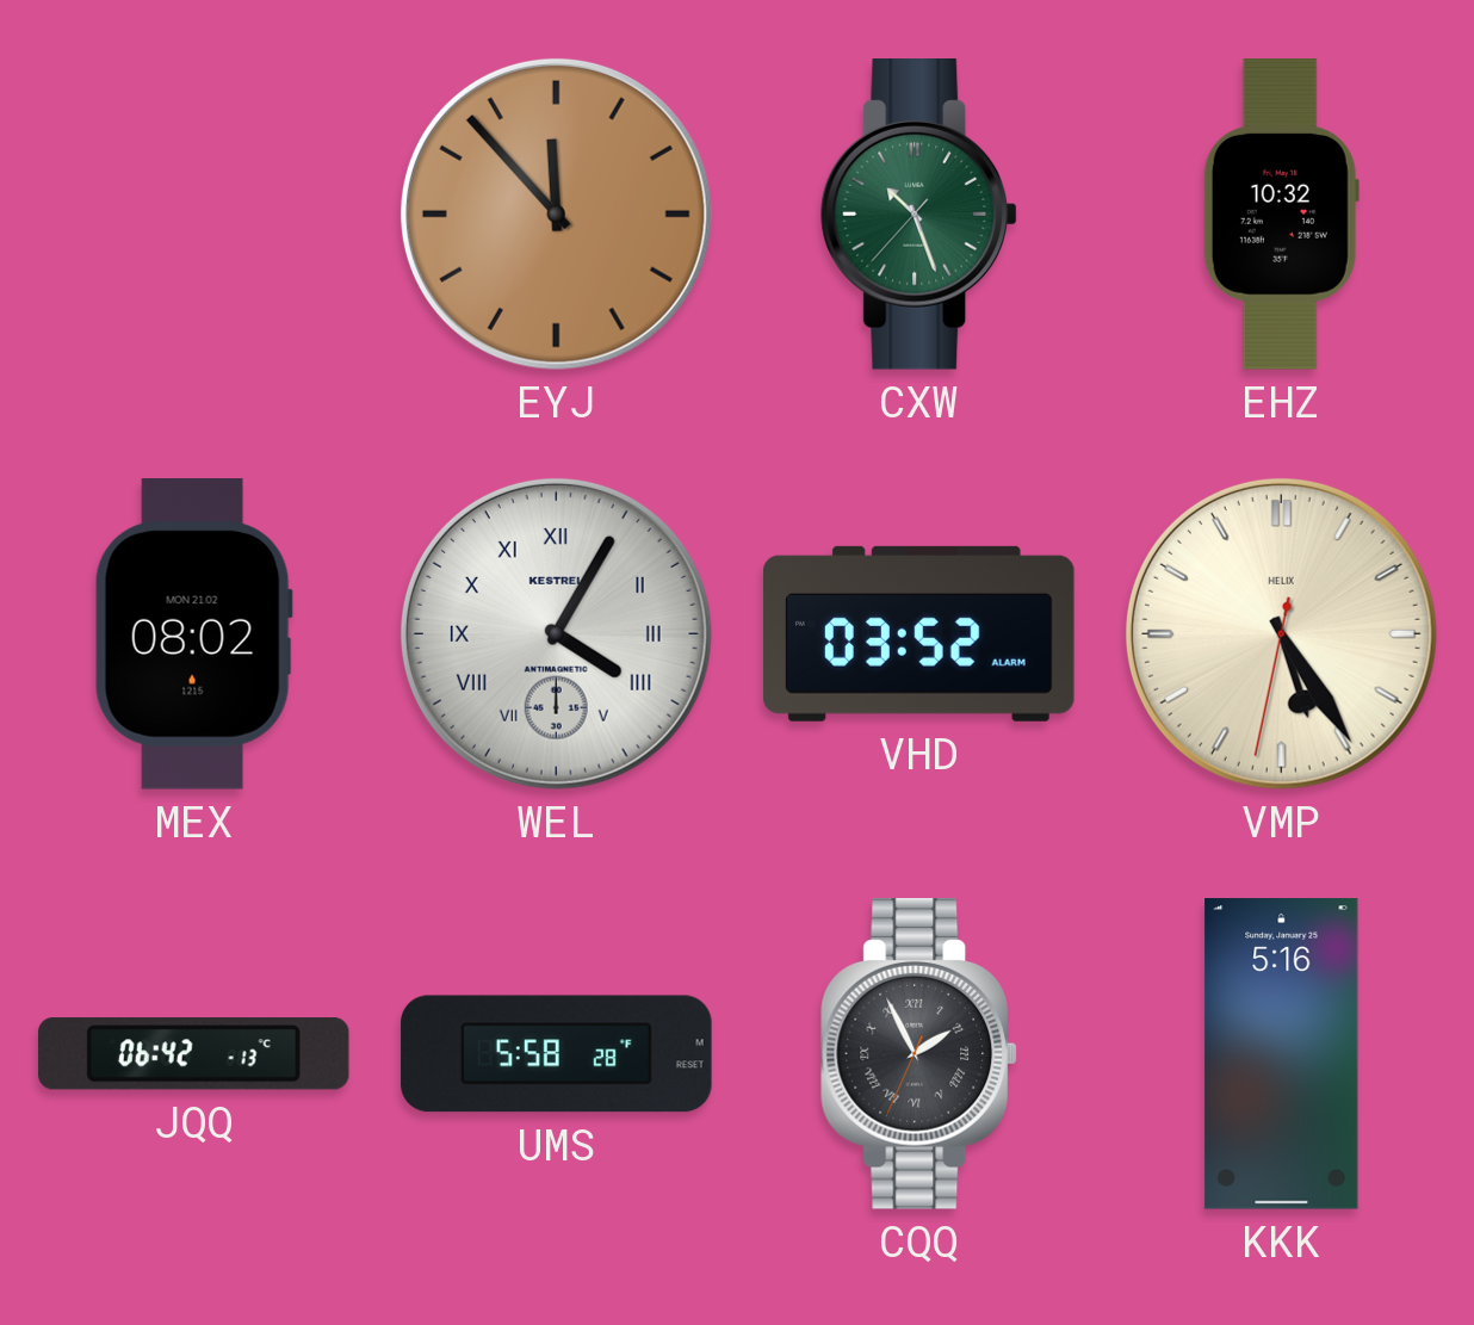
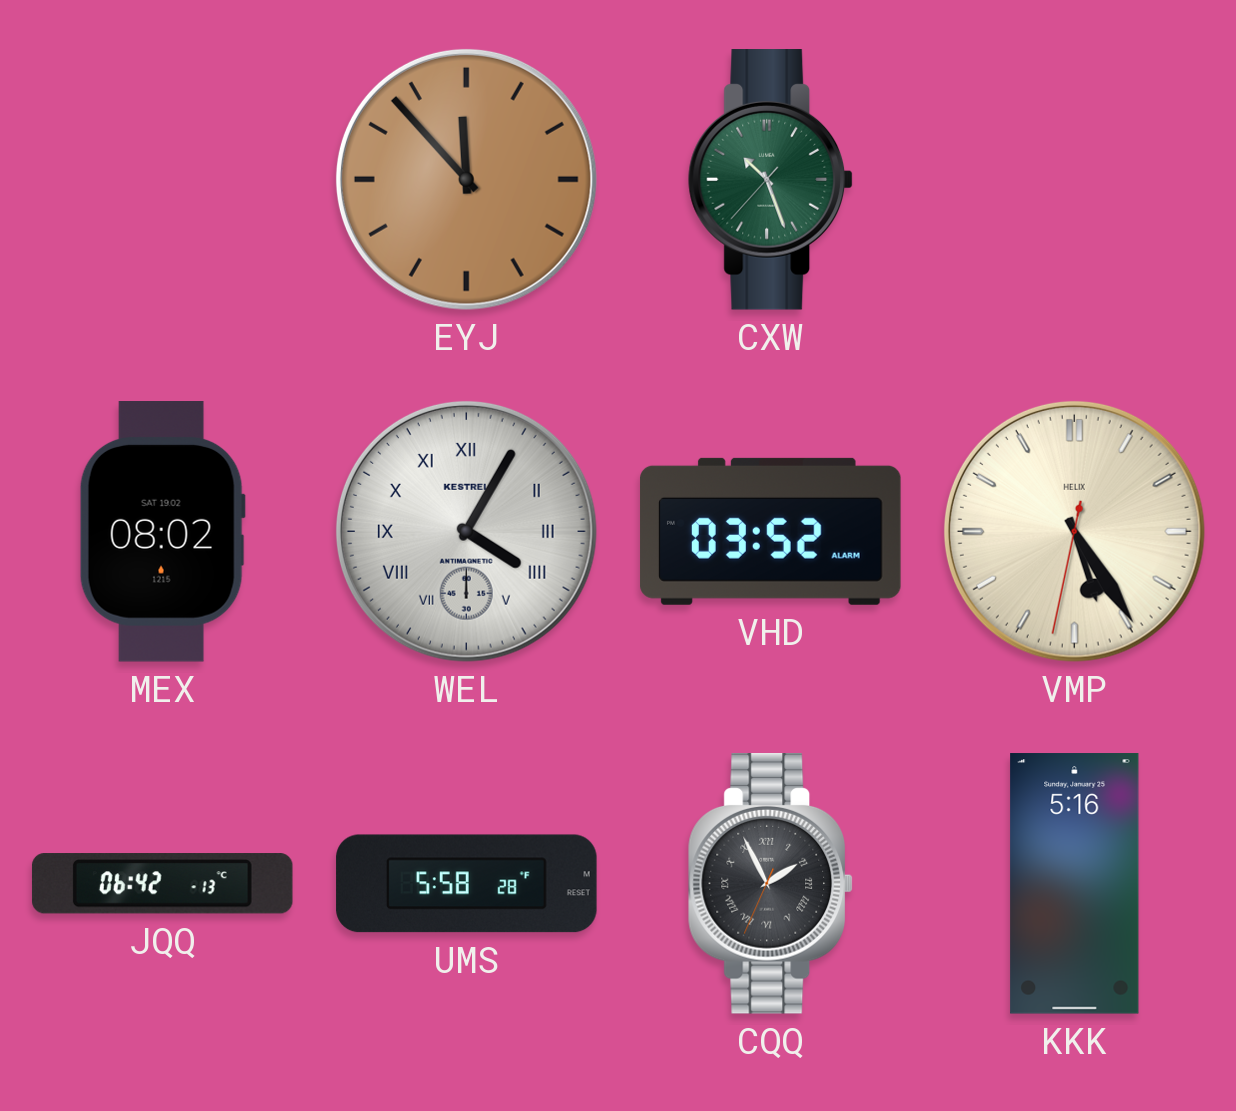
EHZ: 10:32 -> none
MEX date: MON 21.02 -> SAT 19.02
